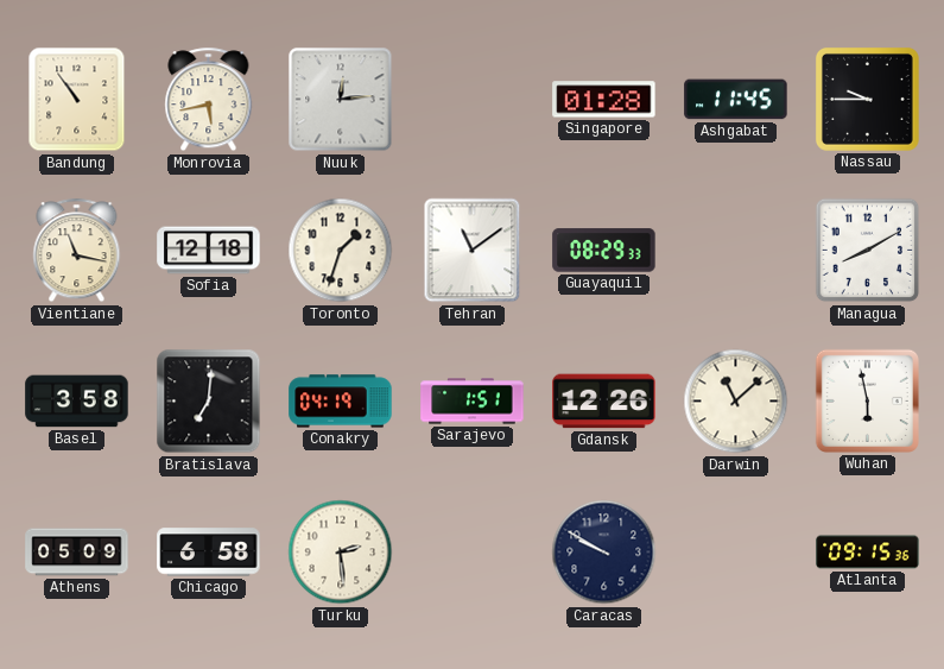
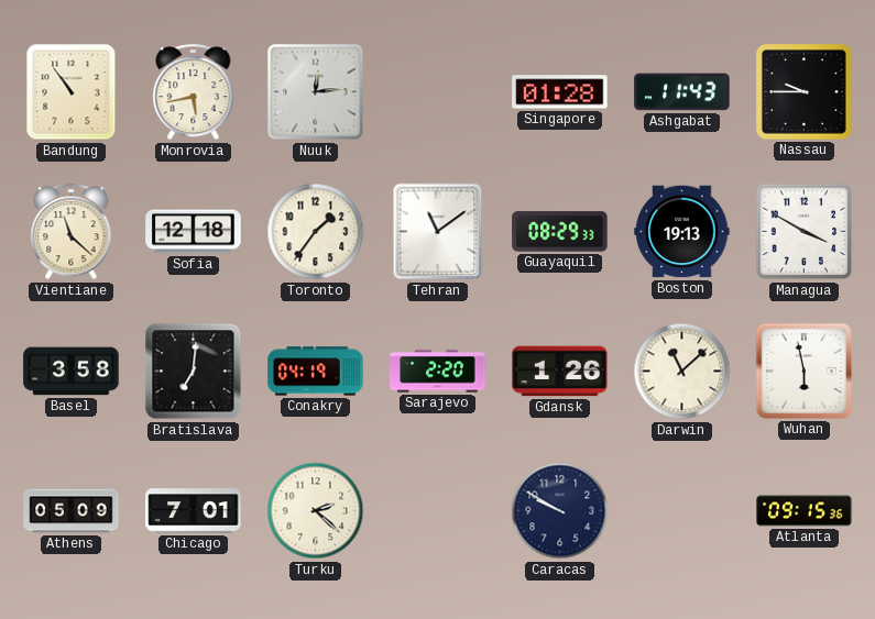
Ashgabat: 11:45 -> 11:43
Vientiane: 11:17 -> 11:22
Toronto: 1:33 -> 1:36
Boston: none -> 19:13
Managua: 8:10 -> 3:50
Sarajevo: 1:51 -> 2:20
Gdansk: 12:26 -> 1:26
Chicago: 6:58 -> 7:01
Turku: 2:29 -> 2:22
